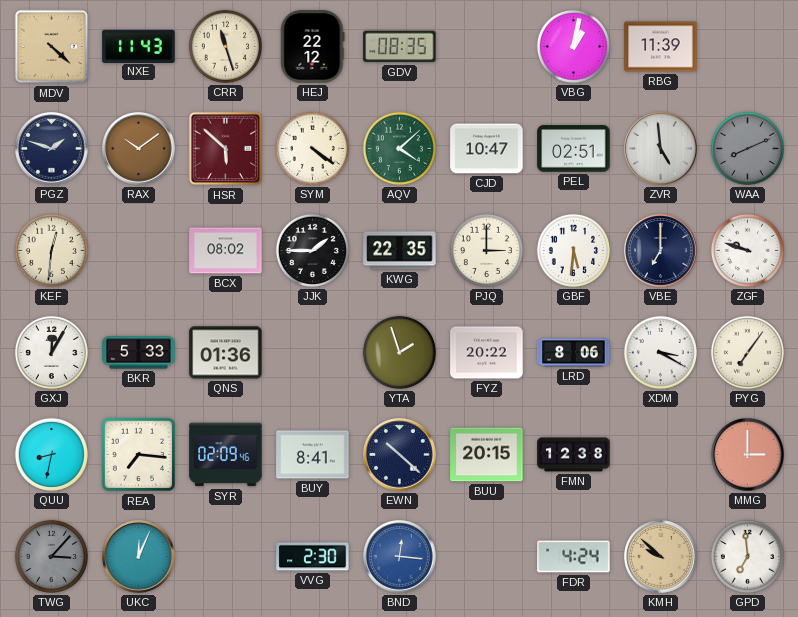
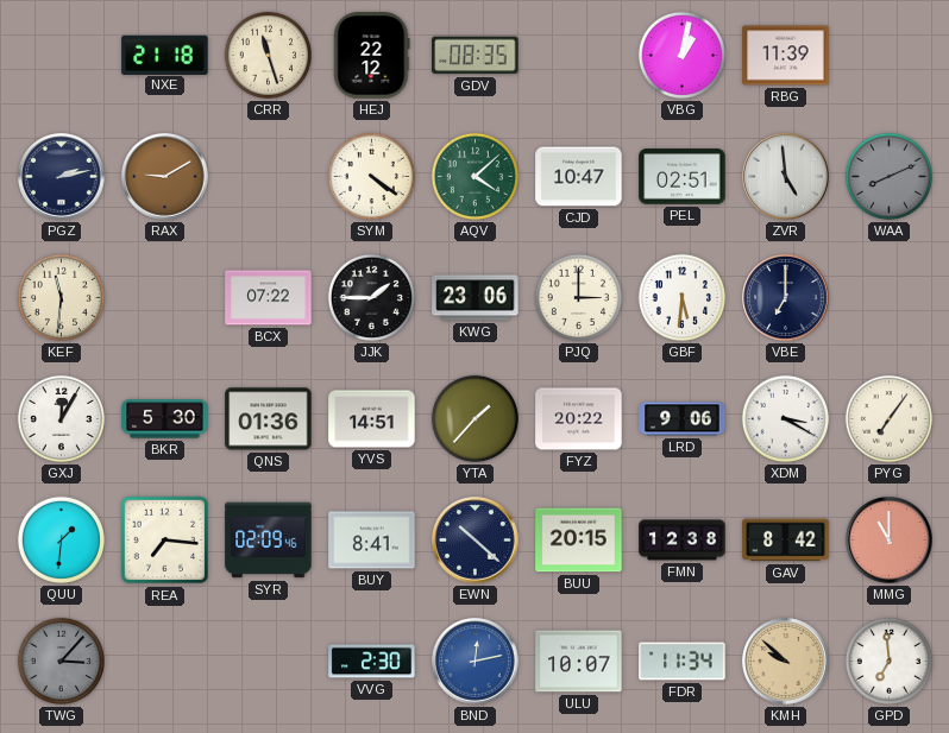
MDV: 4:22 -> none
NXE: 11:43 -> 21:18
PGZ: 1:48 -> 2:13
RAX: 10:09 -> 9:10
HSR: 5:52 -> none
KEF: 12:31 -> 11:31
BCX: 08:02 -> 07:22
KWG: 22:35 -> 23:06
ZGF: 9:48 -> none
BKR: 5:33 -> 5:30
YVS: none -> 14:51
YTA: 1:57 -> 1:37
LRD: 8:06 -> 9:06
QUU: 8:32 -> 1:31
GAV: none -> 8:42
MMG: 3:00 -> 11:00
UKC: 12:04 -> none
BND: 12:16 -> 12:13
ULU: none -> 10:07
FDR: 4:24 -> 11:34
